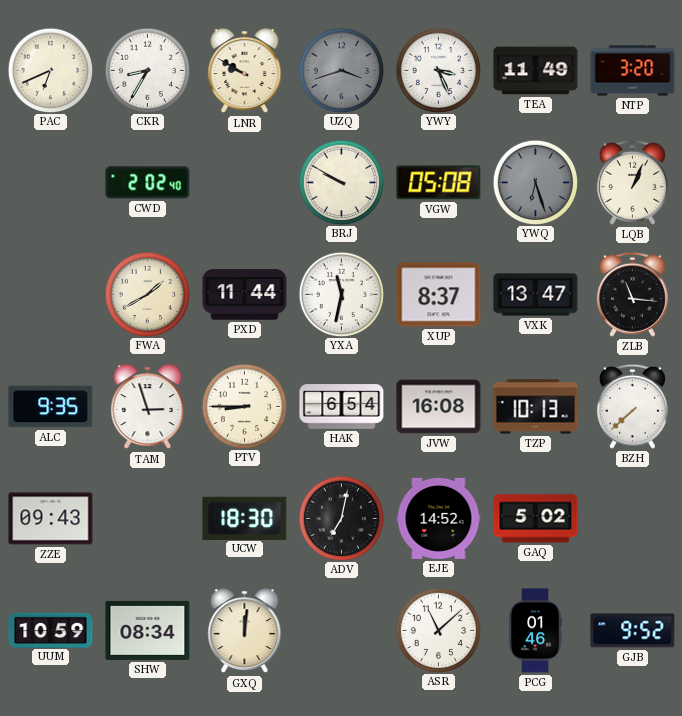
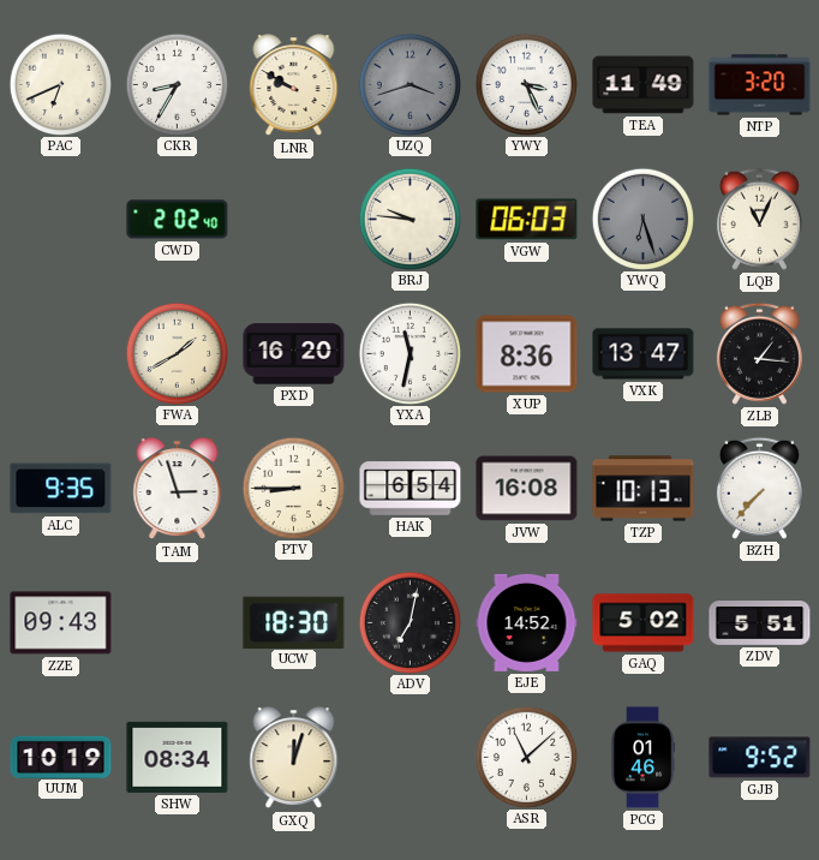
BRJ: 9:50 -> 9:46
VGW: 05:08 -> 06:03
LQB: 1:04 -> 11:04
PXD: 11:44 -> 16:20
XUP: 8:37 -> 8:36
ZLB: 11:16 -> 1:16
BZH: 7:38 -> 7:37
ZDV: none -> 5:51
UUM: 10:59 -> 10:19
GXQ: 12:01 -> 12:03
